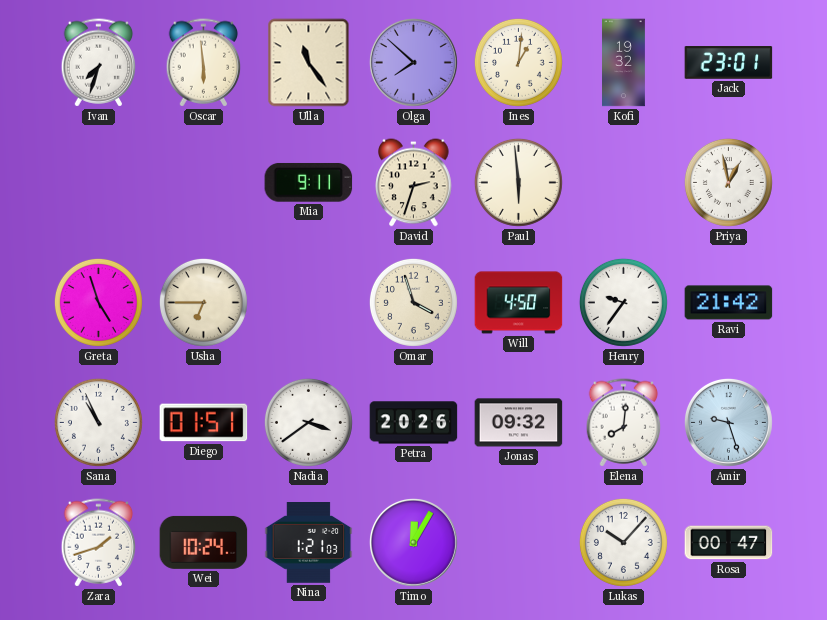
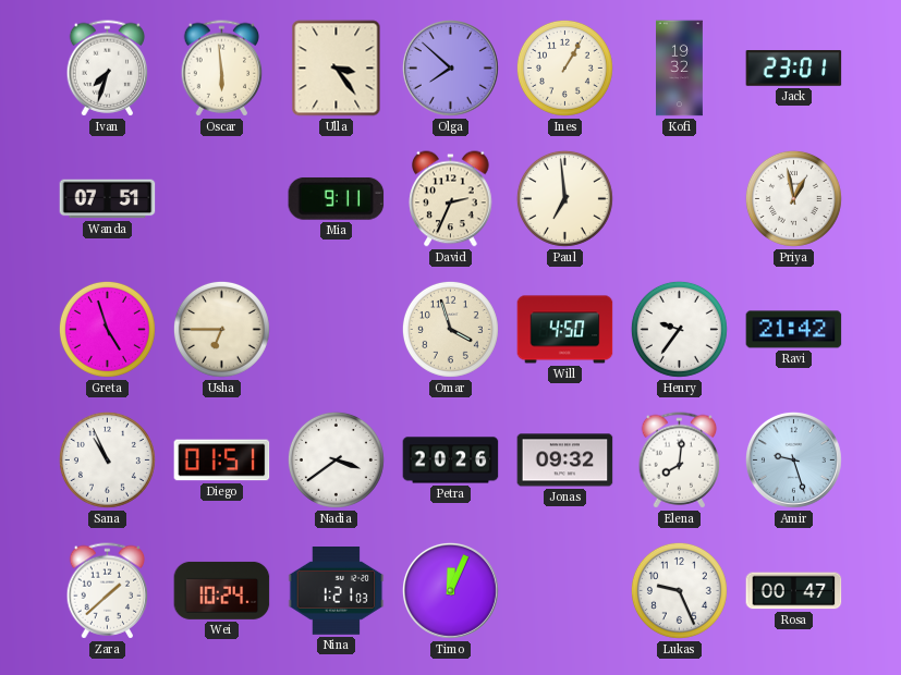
Ulla: 11:24 -> 3:24
Ines: 1:01 -> 1:05
Wanda: none -> 07:51
David: 2:33 -> 2:34
Paul: 5:59 -> 6:59
Zara: 1:42 -> 1:38
Timo: 12:05 -> 12:04
Lukas: 10:07 -> 9:26
